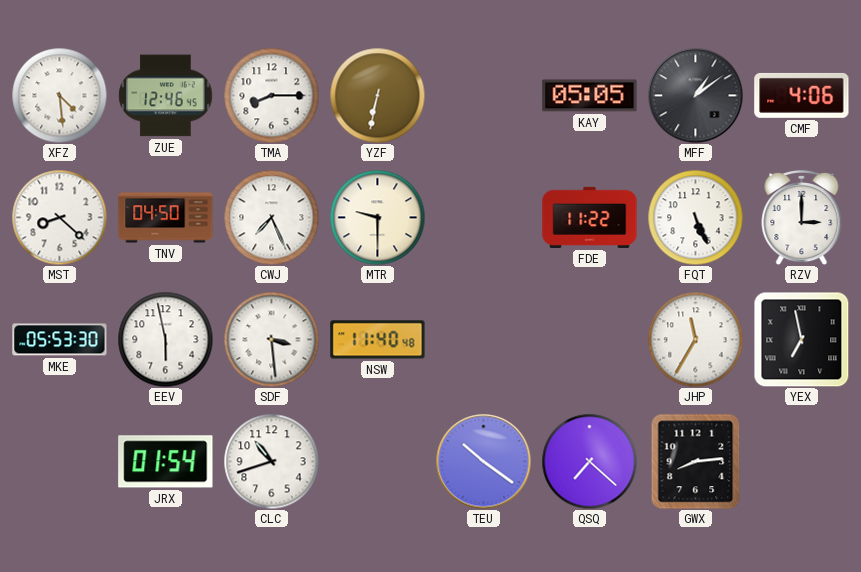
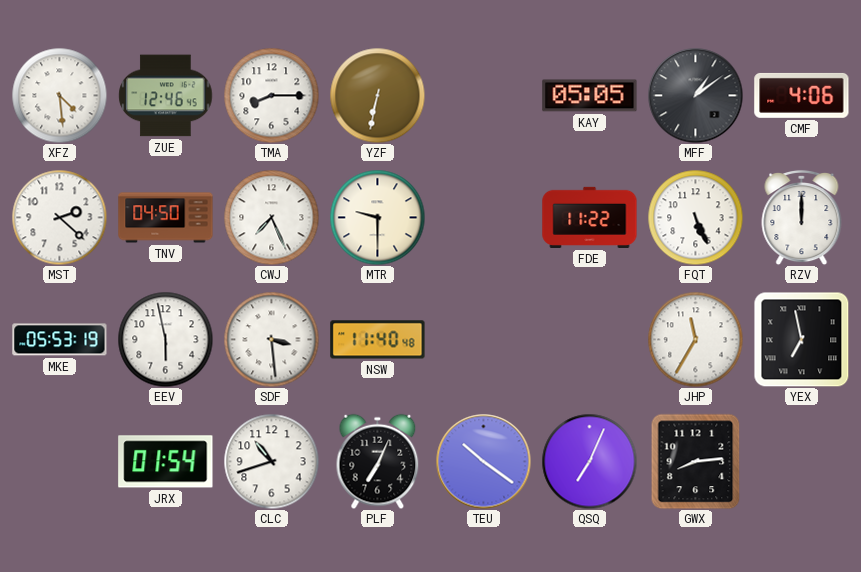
MST: 8:22 -> 2:22
RZV: 3:00 -> 12:00
MKE: 05:53:30 -> 05:53:19
PLF: none -> 7:04
QSQ: 7:22 -> 7:04
